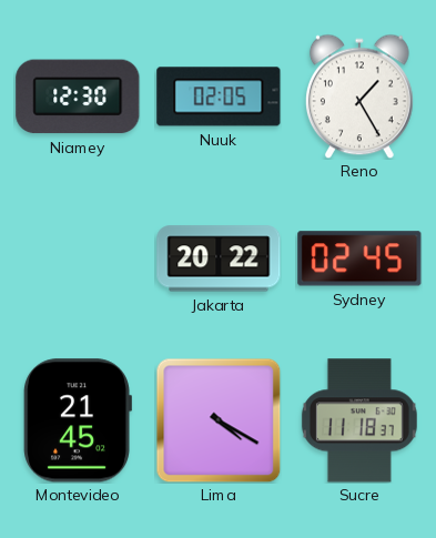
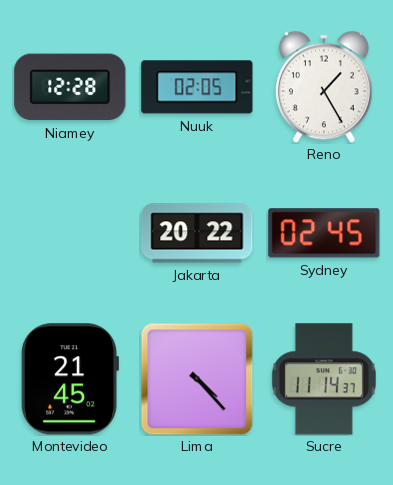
Niamey: 12:30 -> 12:28
Lima: 4:20 -> 4:23
Sucre: 11:18 -> 11:14
